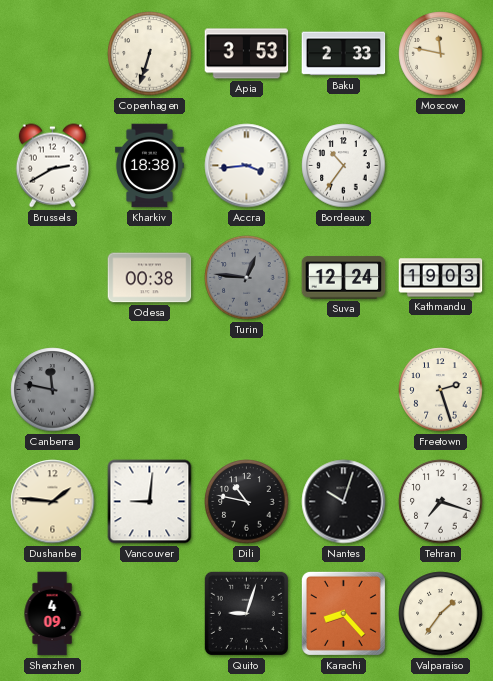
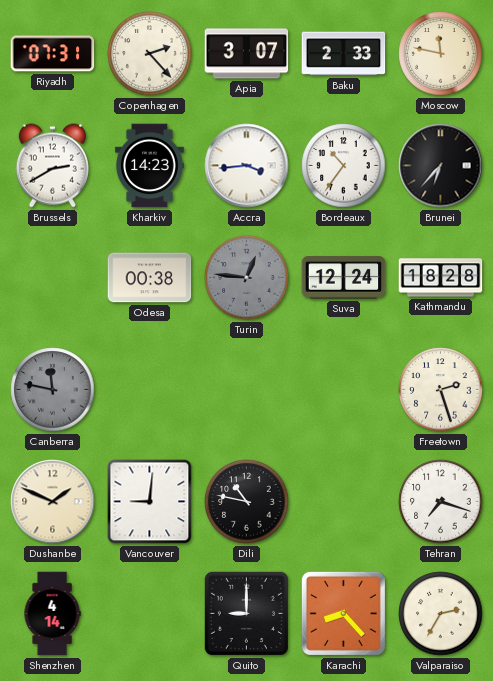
Riyadh: none -> 07:31
Copenhagen: 6:33 -> 2:23
Apia: 3:53 -> 3:07
Kharkiv: 18:38 -> 14:23
Brunei: none -> 6:37
Kathmandu: 19:03 -> 18:28
Dushanbe: 1:46 -> 1:49
Nantes: 10:03 -> none
Shenzhen: 4:09 -> 4:14
Quito: 9:03 -> 9:00
Valparaiso: 1:36 -> 2:35
